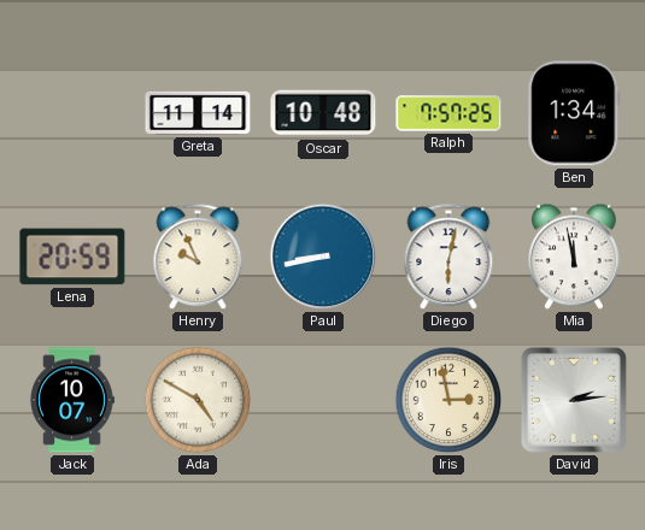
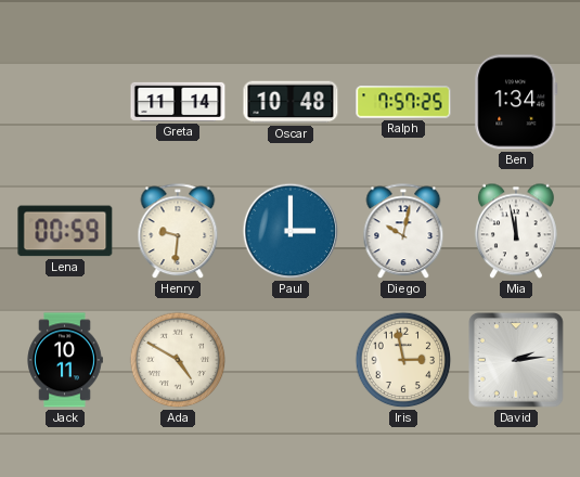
Lena: 20:59 -> 00:59
Henry: 9:56 -> 9:31
Paul: 8:43 -> 3:00
Diego: 6:02 -> 10:02
Jack: 10:07 -> 10:11
